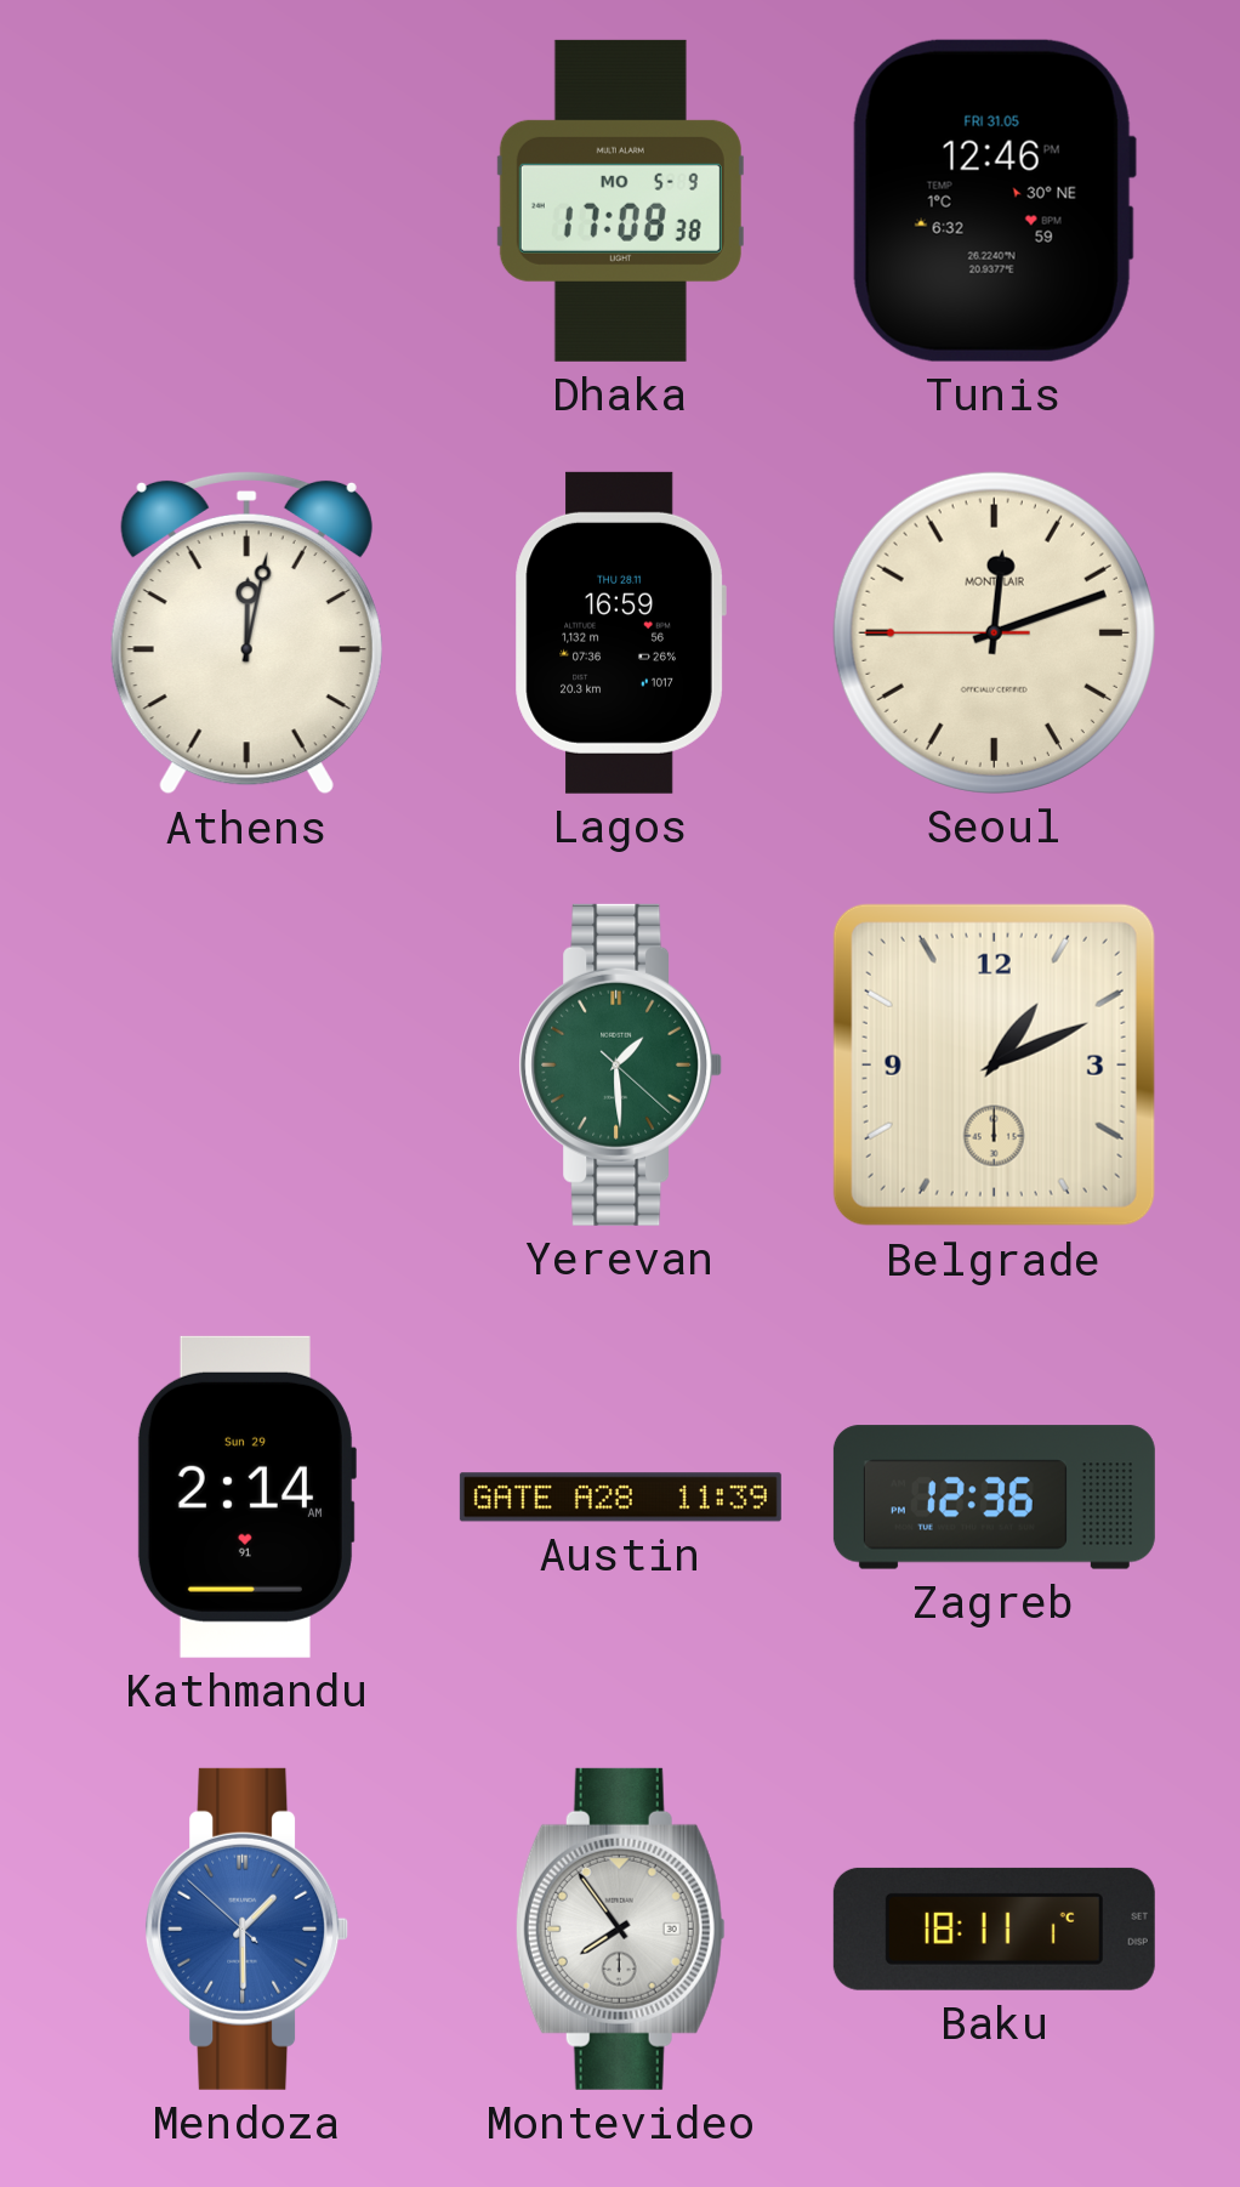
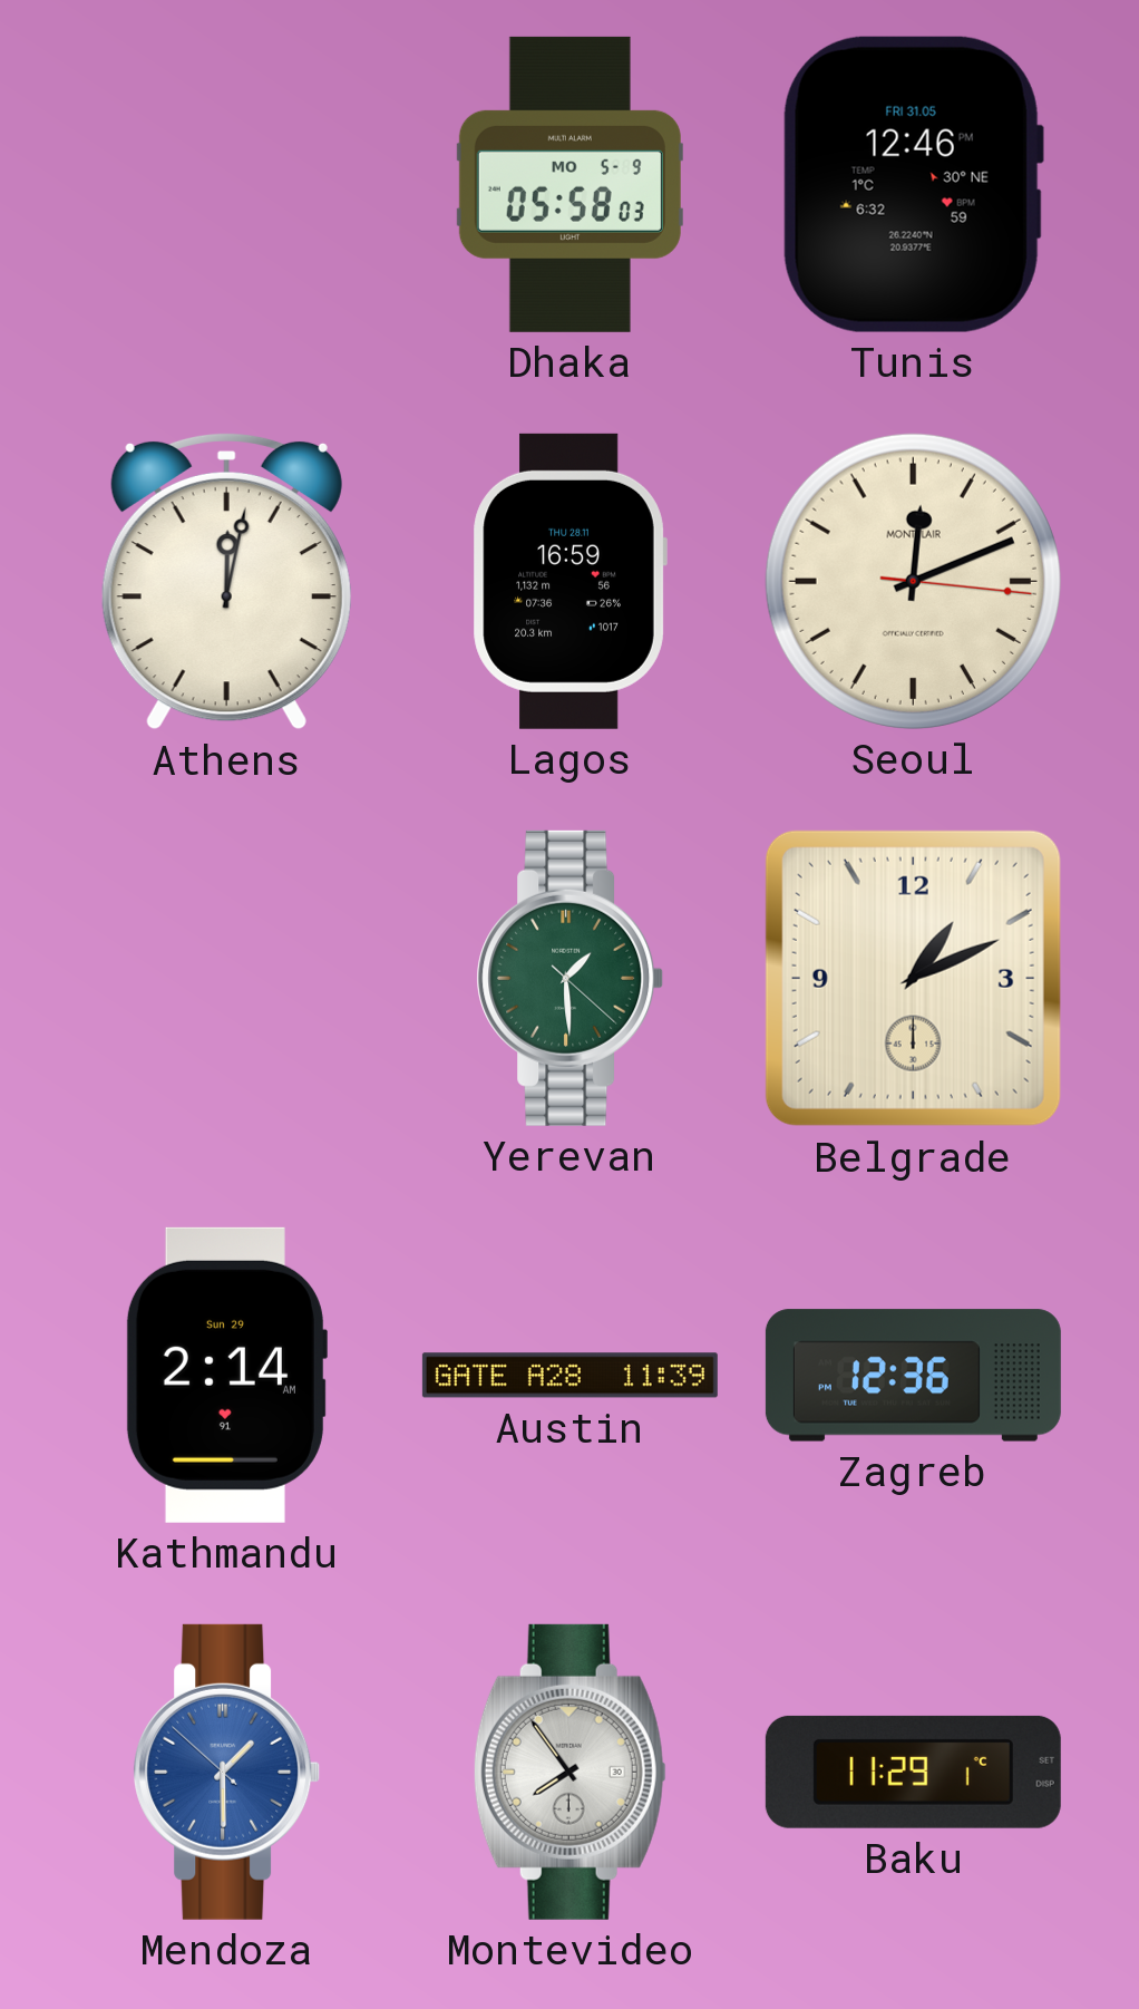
Dhaka: 17:08 -> 05:58
Seoul: 12:11:45 -> 12:11:16
Baku: 18:11 -> 11:29
